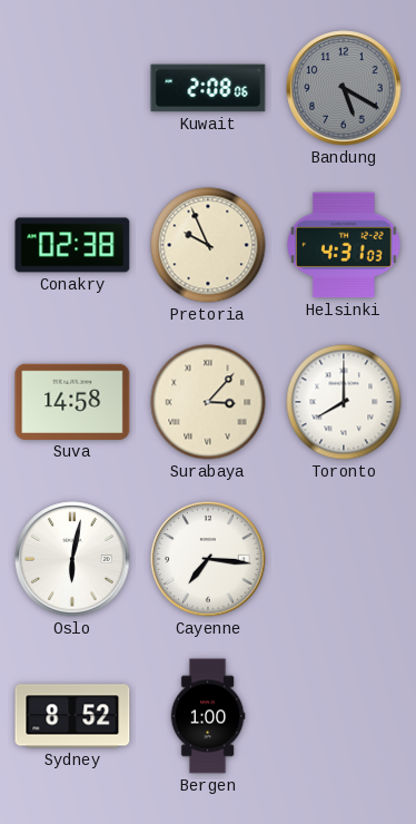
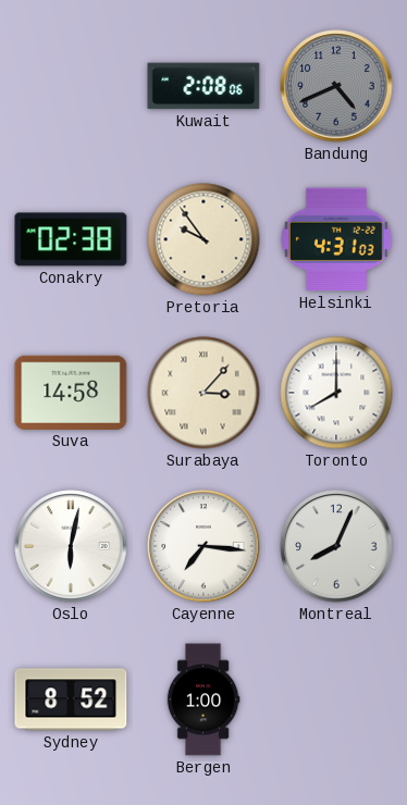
Bandung: 5:20 -> 4:41
Pretoria: 9:56 -> 9:54
Montreal: none -> 8:04
